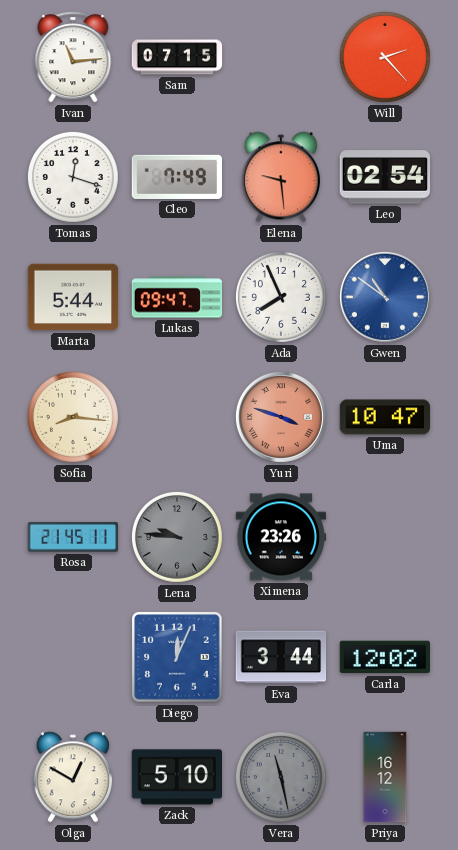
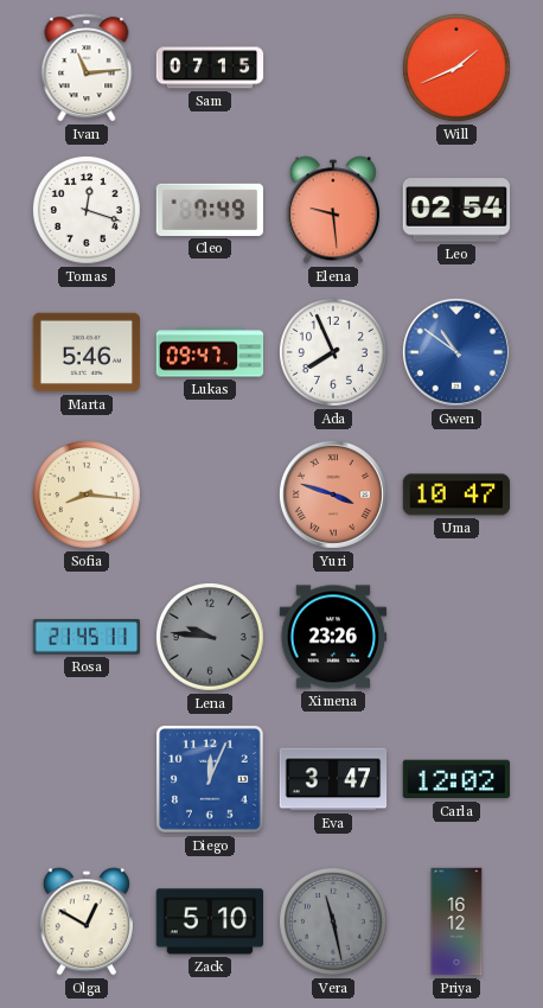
Will: 2:23 -> 1:41
Marta: 5:44 -> 5:46
Eva: 3:44 -> 3:47
